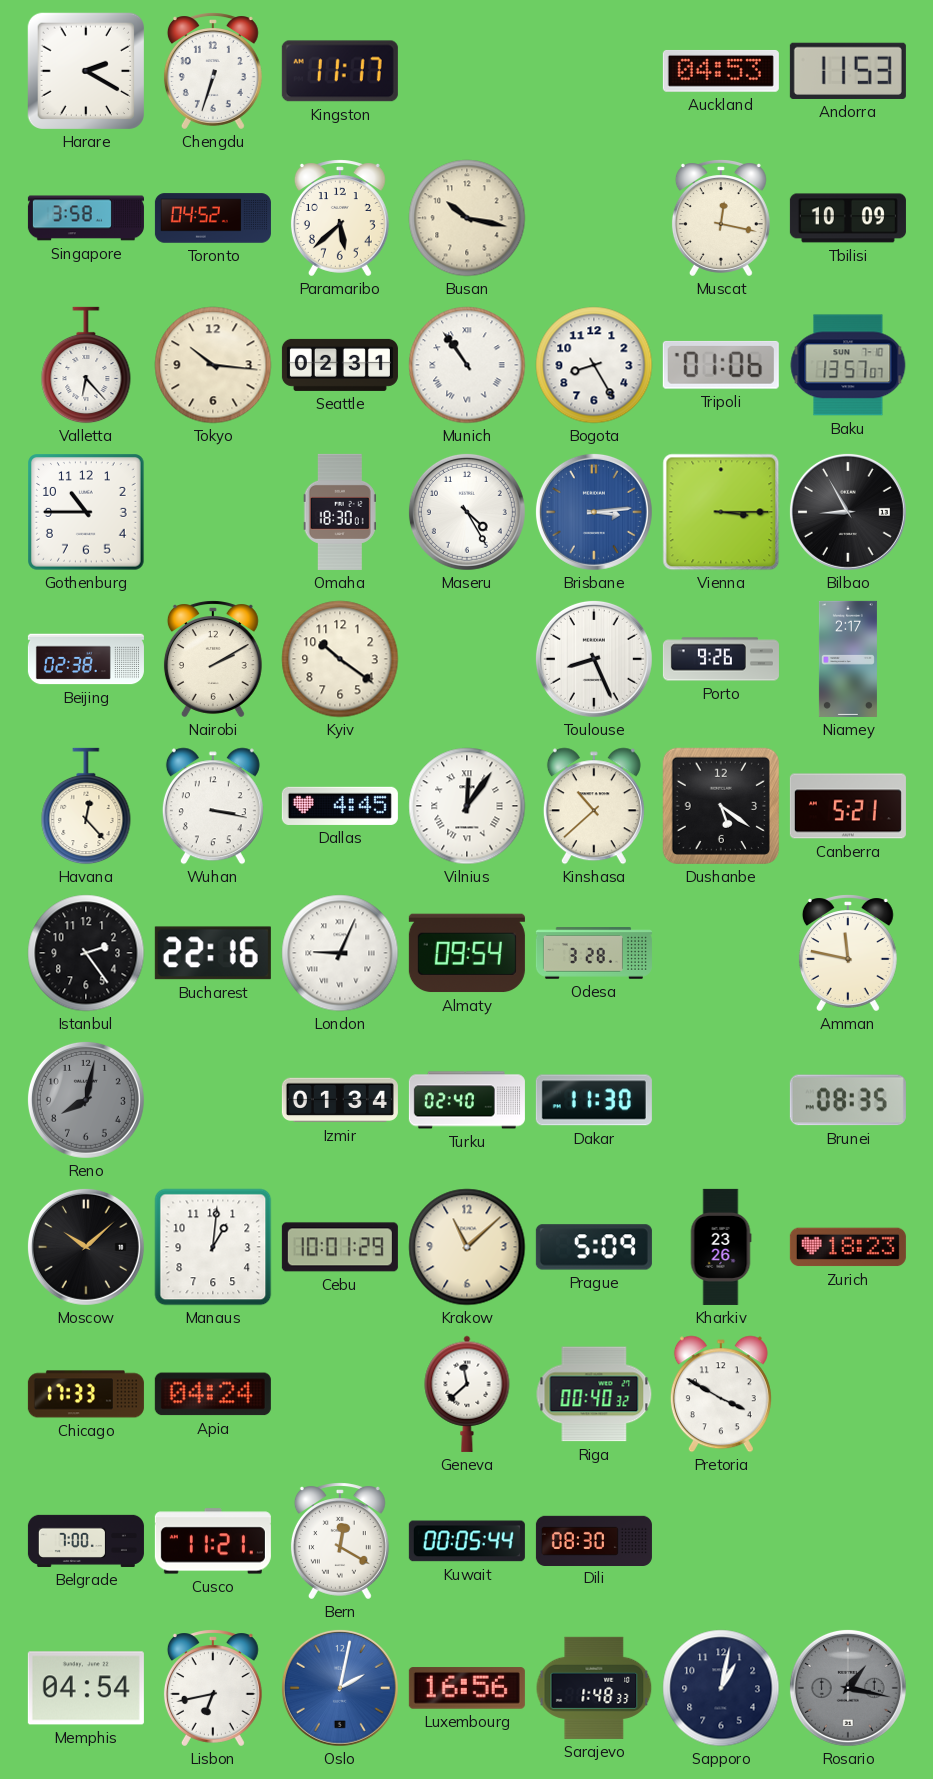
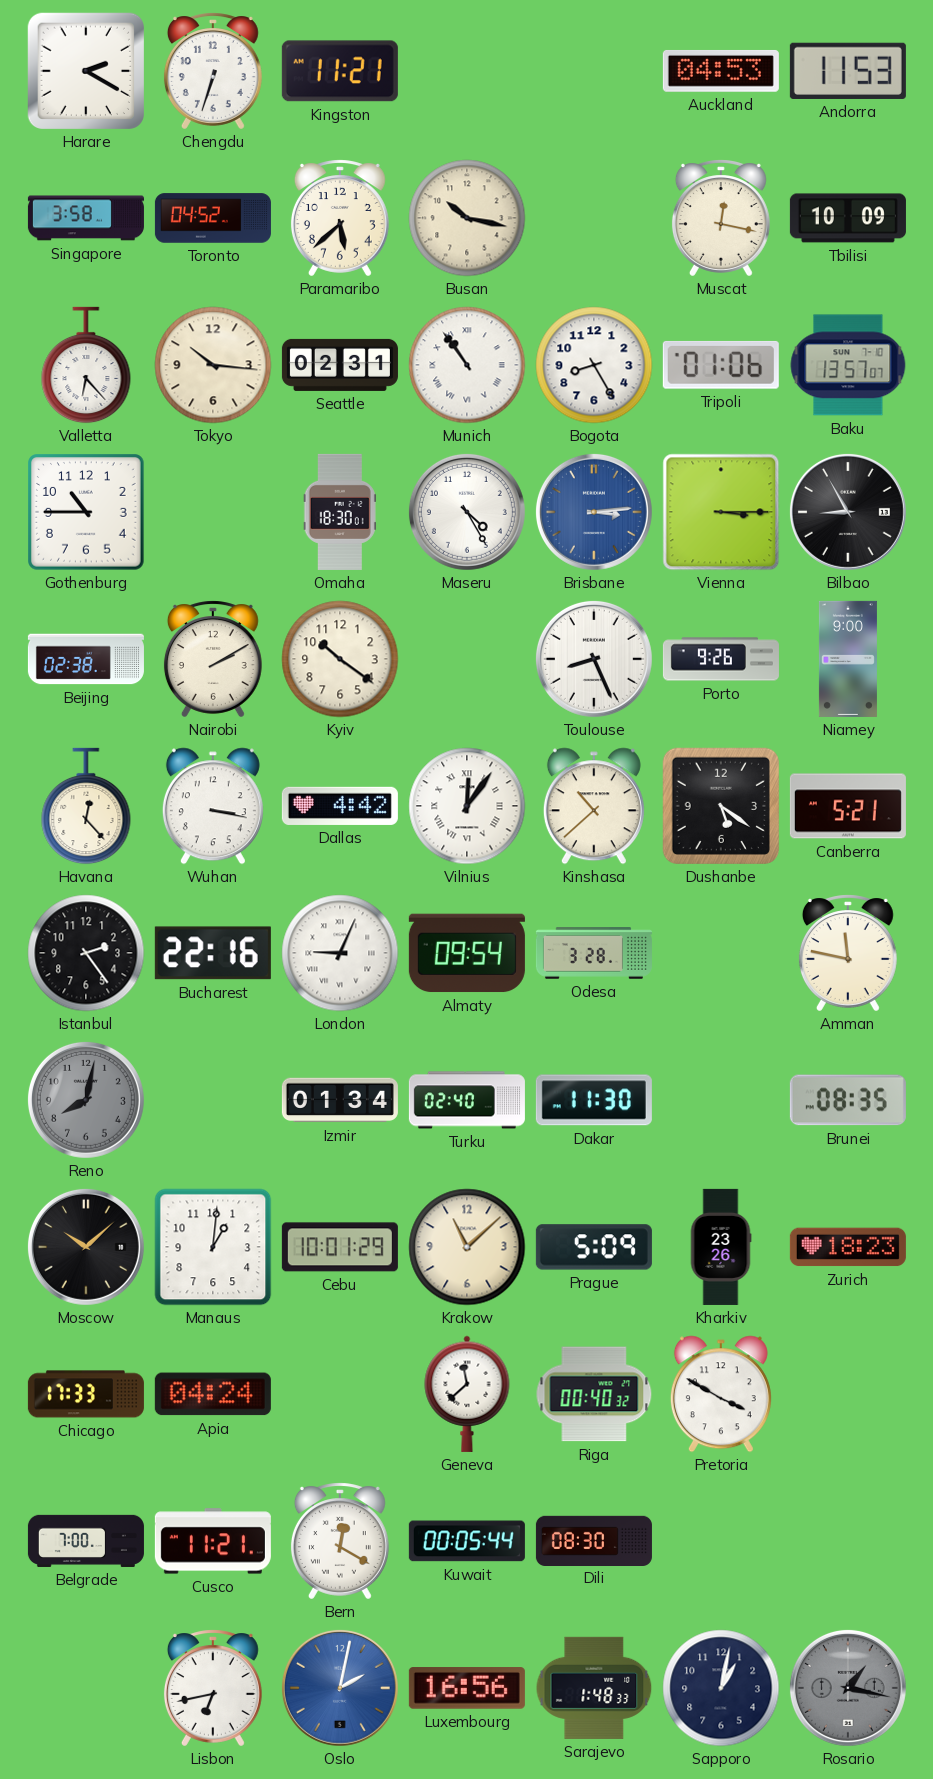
Kingston: 11:17 -> 11:21
Niamey: 2:17 -> 9:00
Dallas: 4:45 -> 4:42
Memphis: 04:54 -> none
